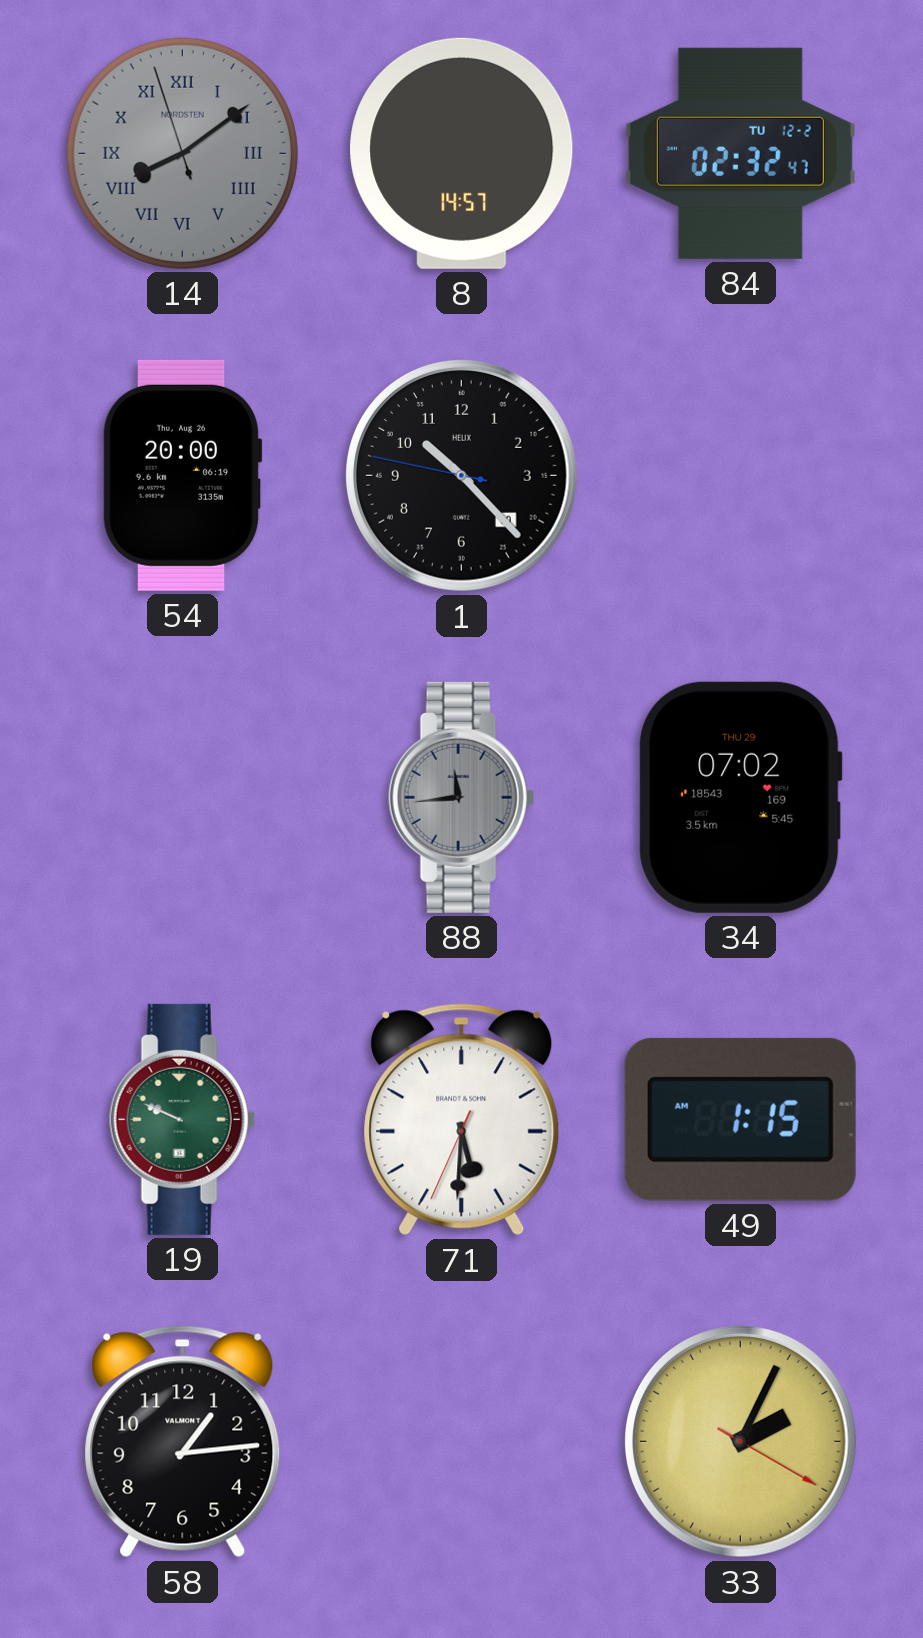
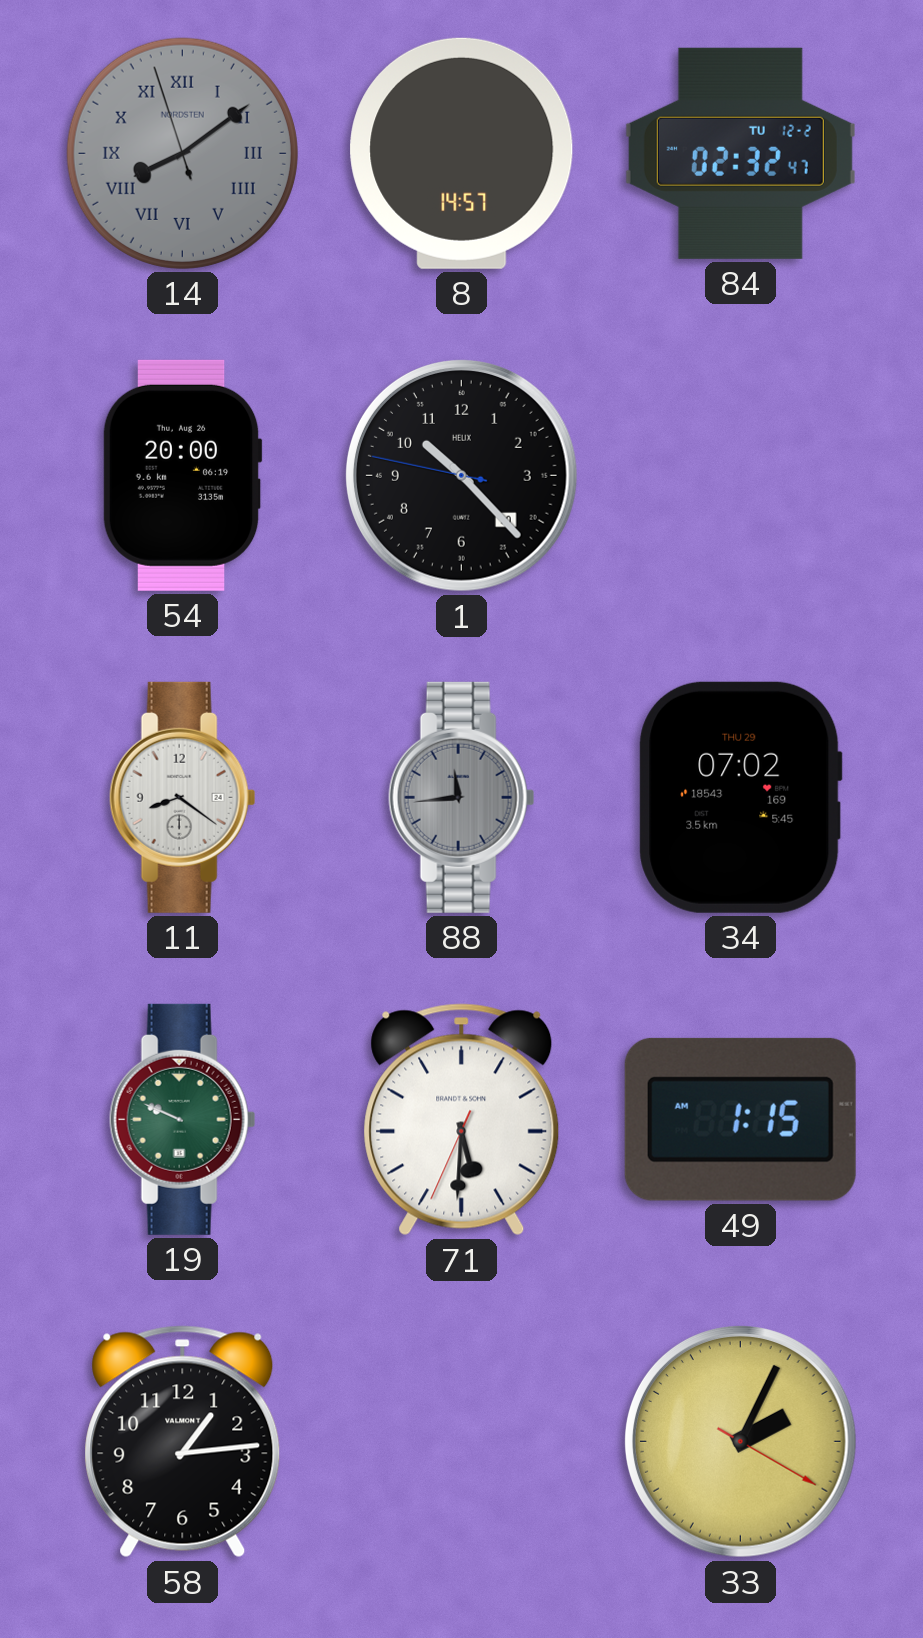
11: none -> 8:21
